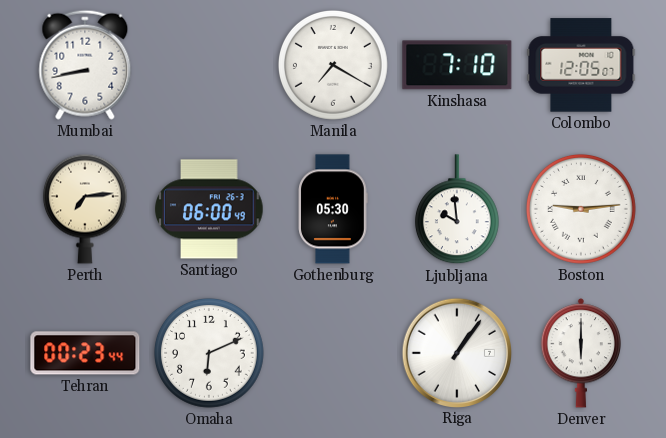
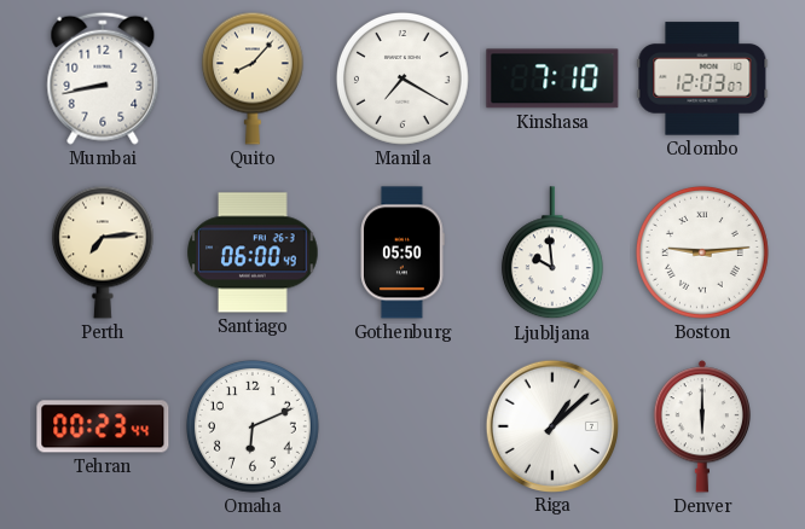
Quito: none -> 8:07
Colombo: 12:05 -> 12:03
Gothenburg: 05:30 -> 05:50
Riga: 1:06 -> 1:08
